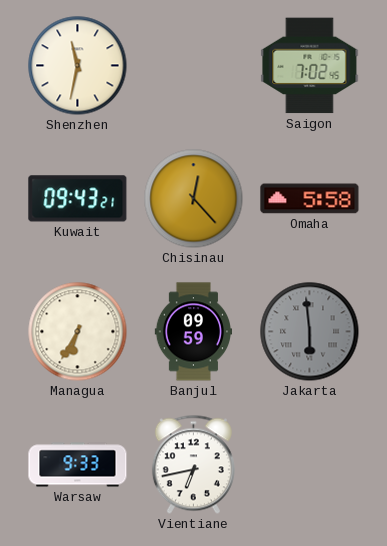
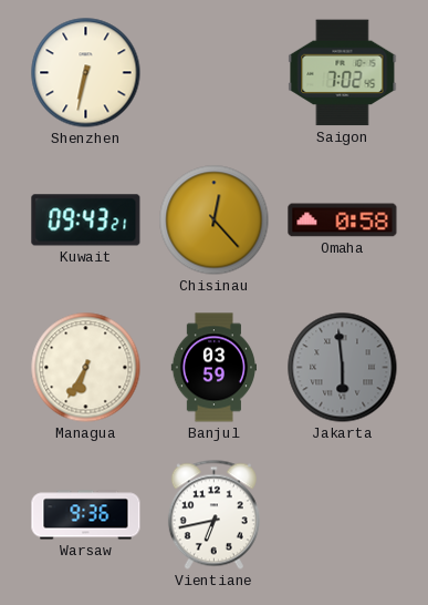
Shenzhen: 11:32 -> 6:32
Omaha: 5:58 -> 0:58
Banjul: 09:59 -> 03:59
Warsaw: 9:33 -> 9:36
